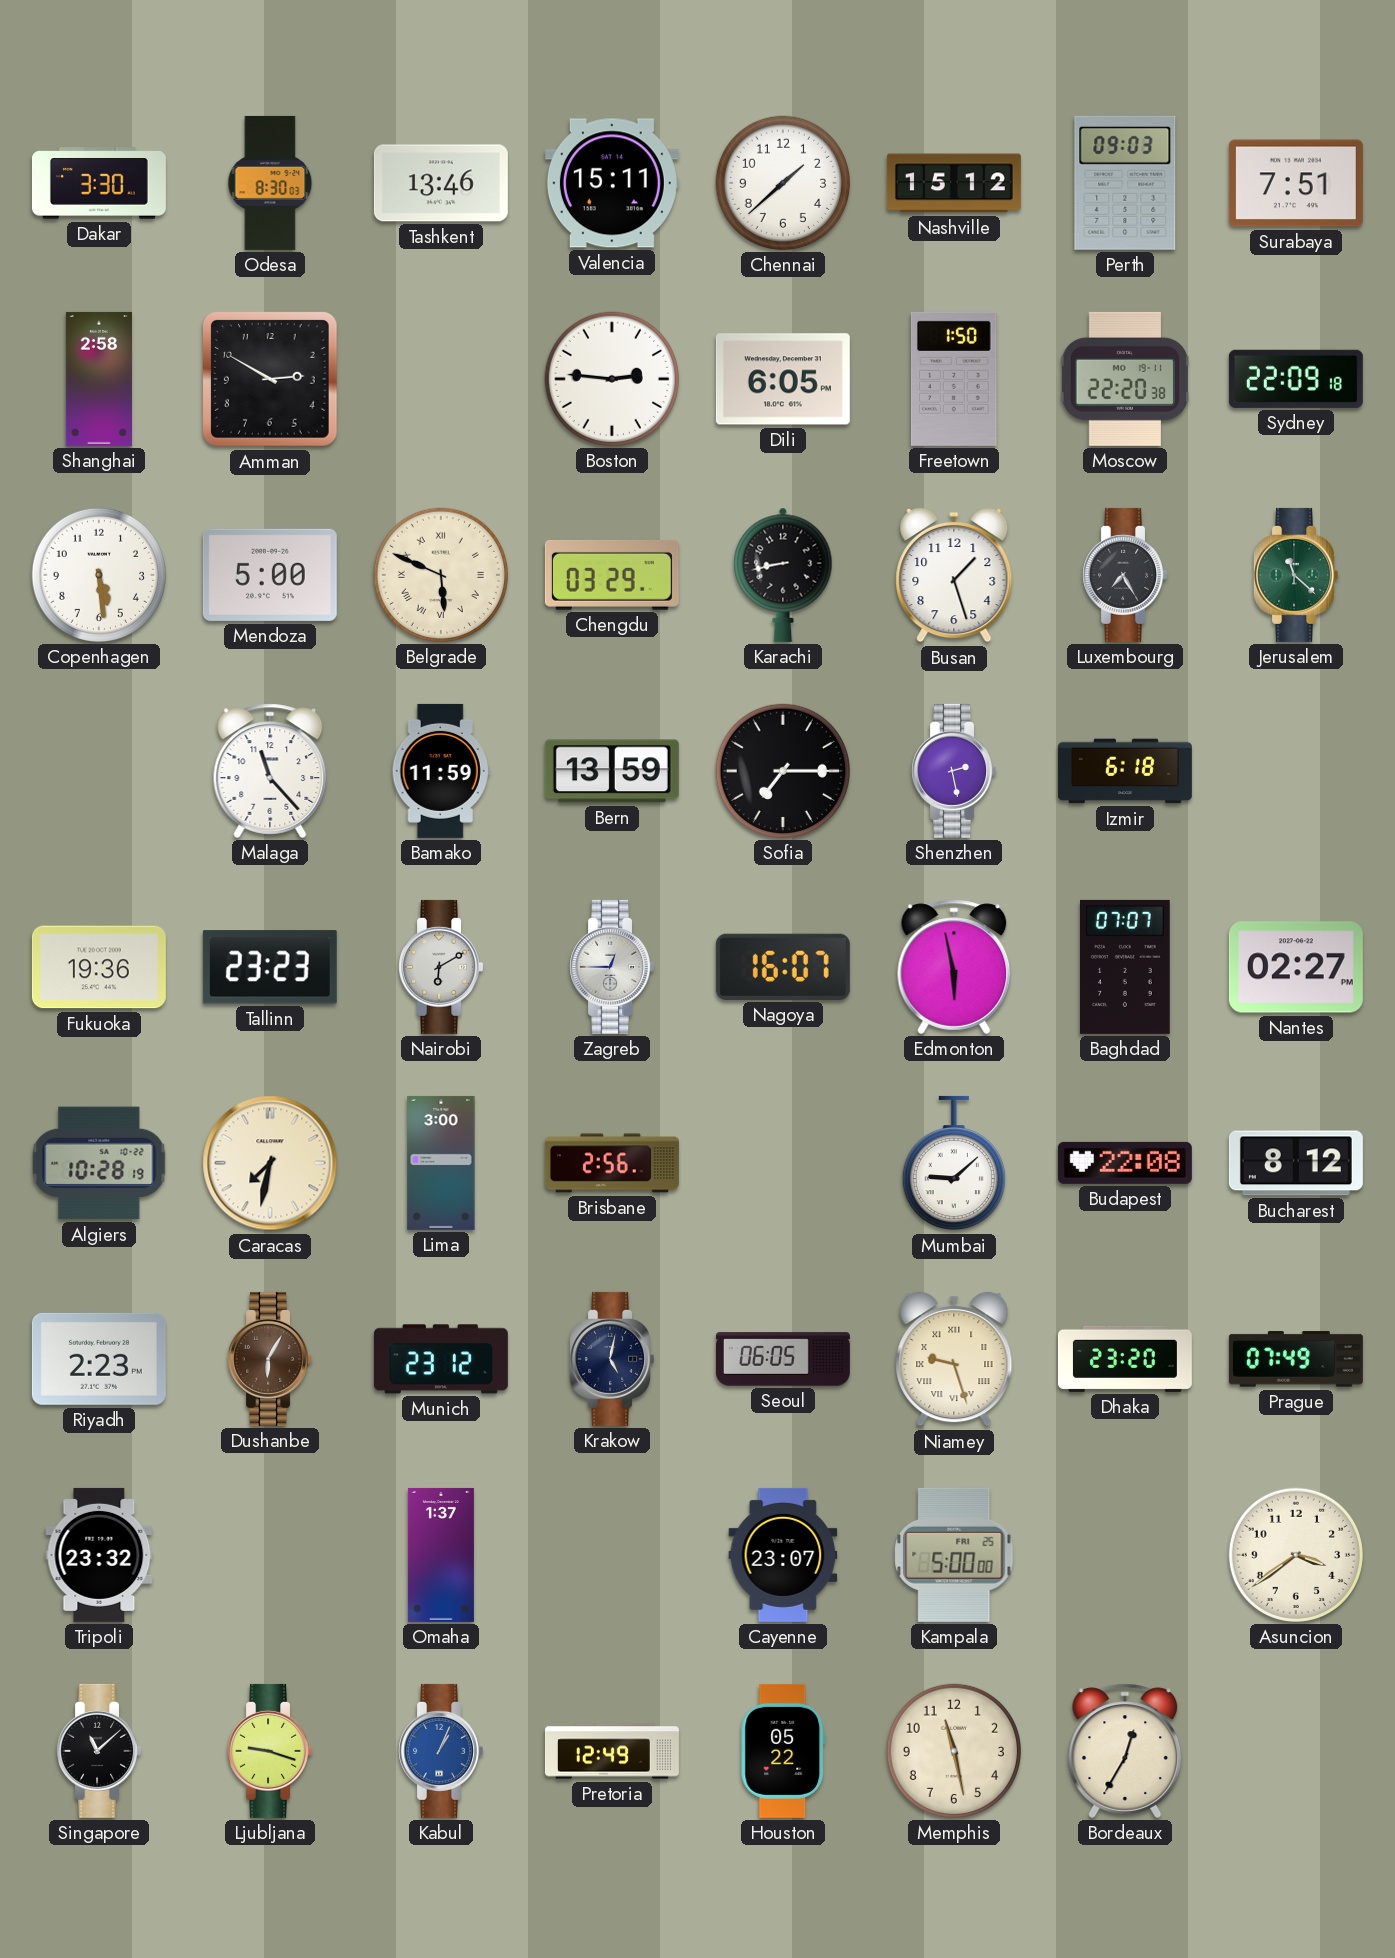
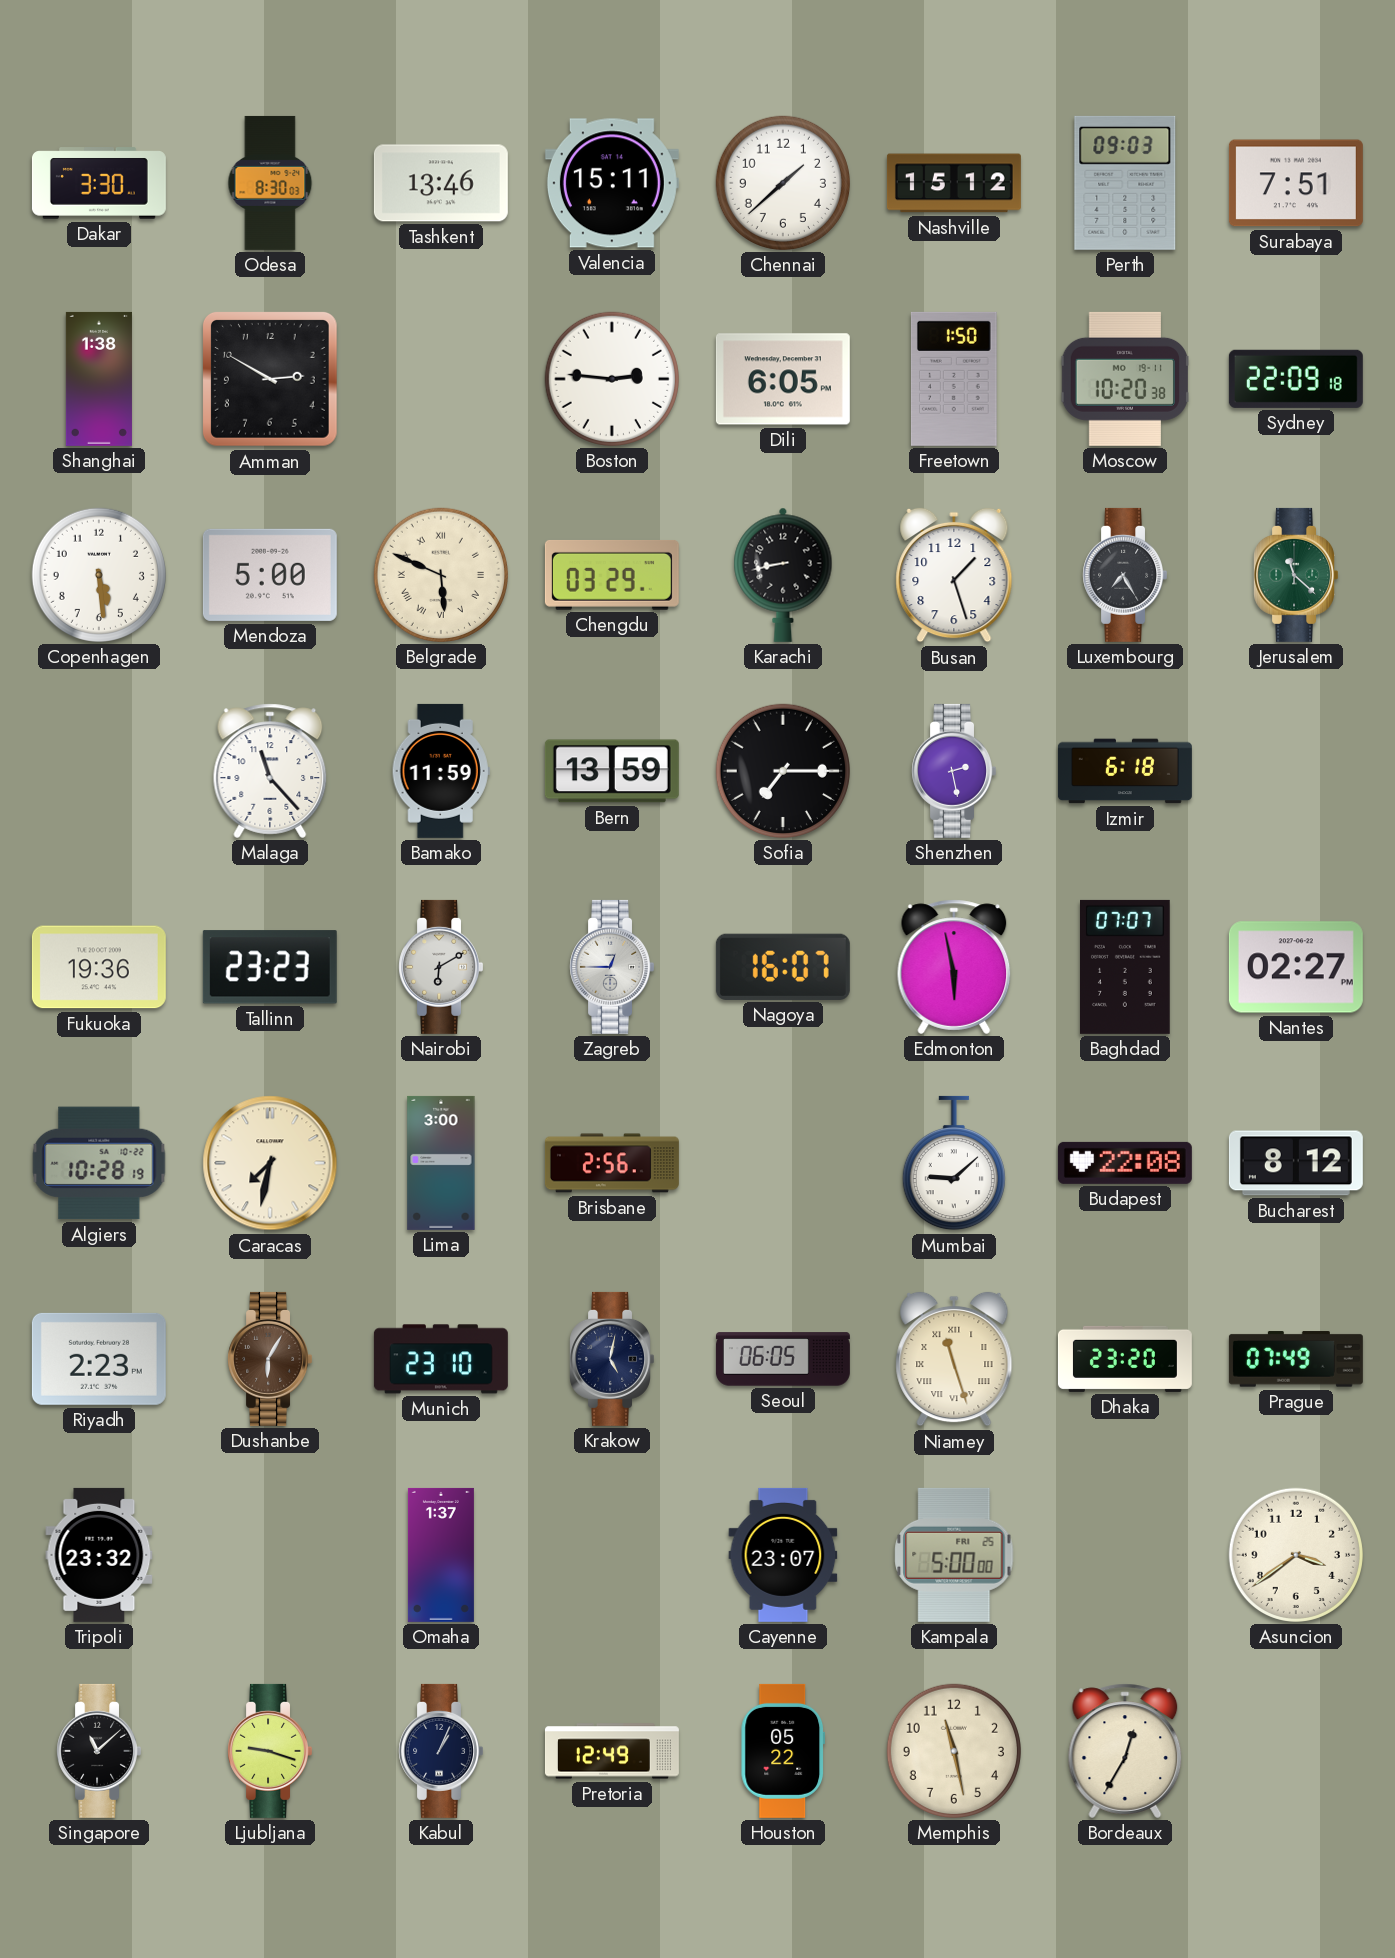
Shanghai: 2:58 -> 1:38
Moscow: 22:20 -> 10:20
Munich: 23:12 -> 23:10
Niamey: 9:27 -> 11:27
Kabul dial: blue -> navy
